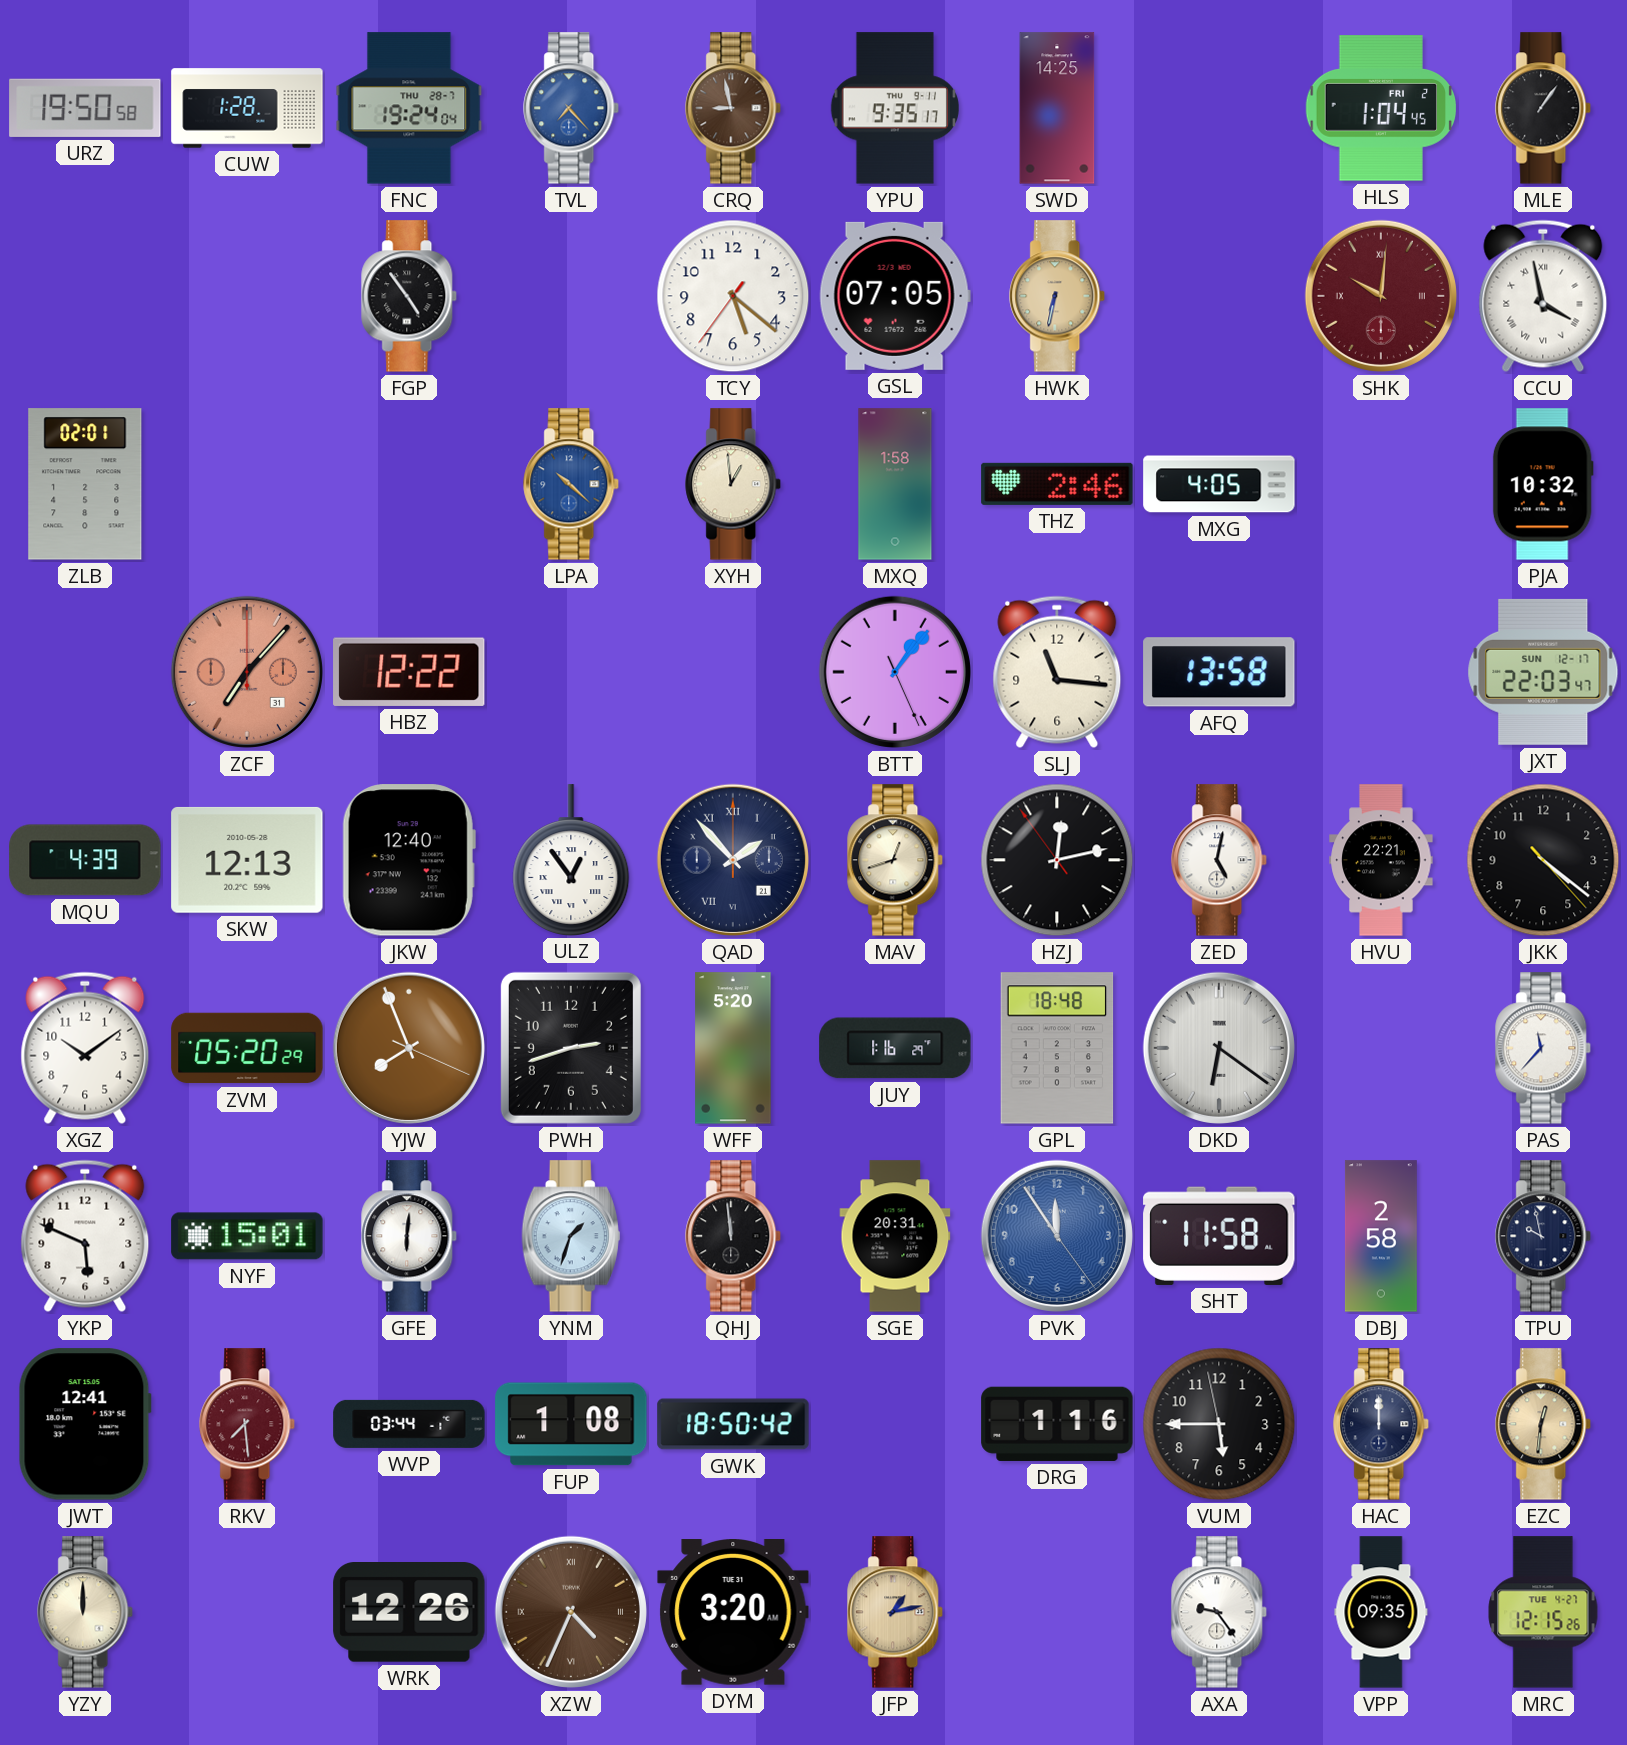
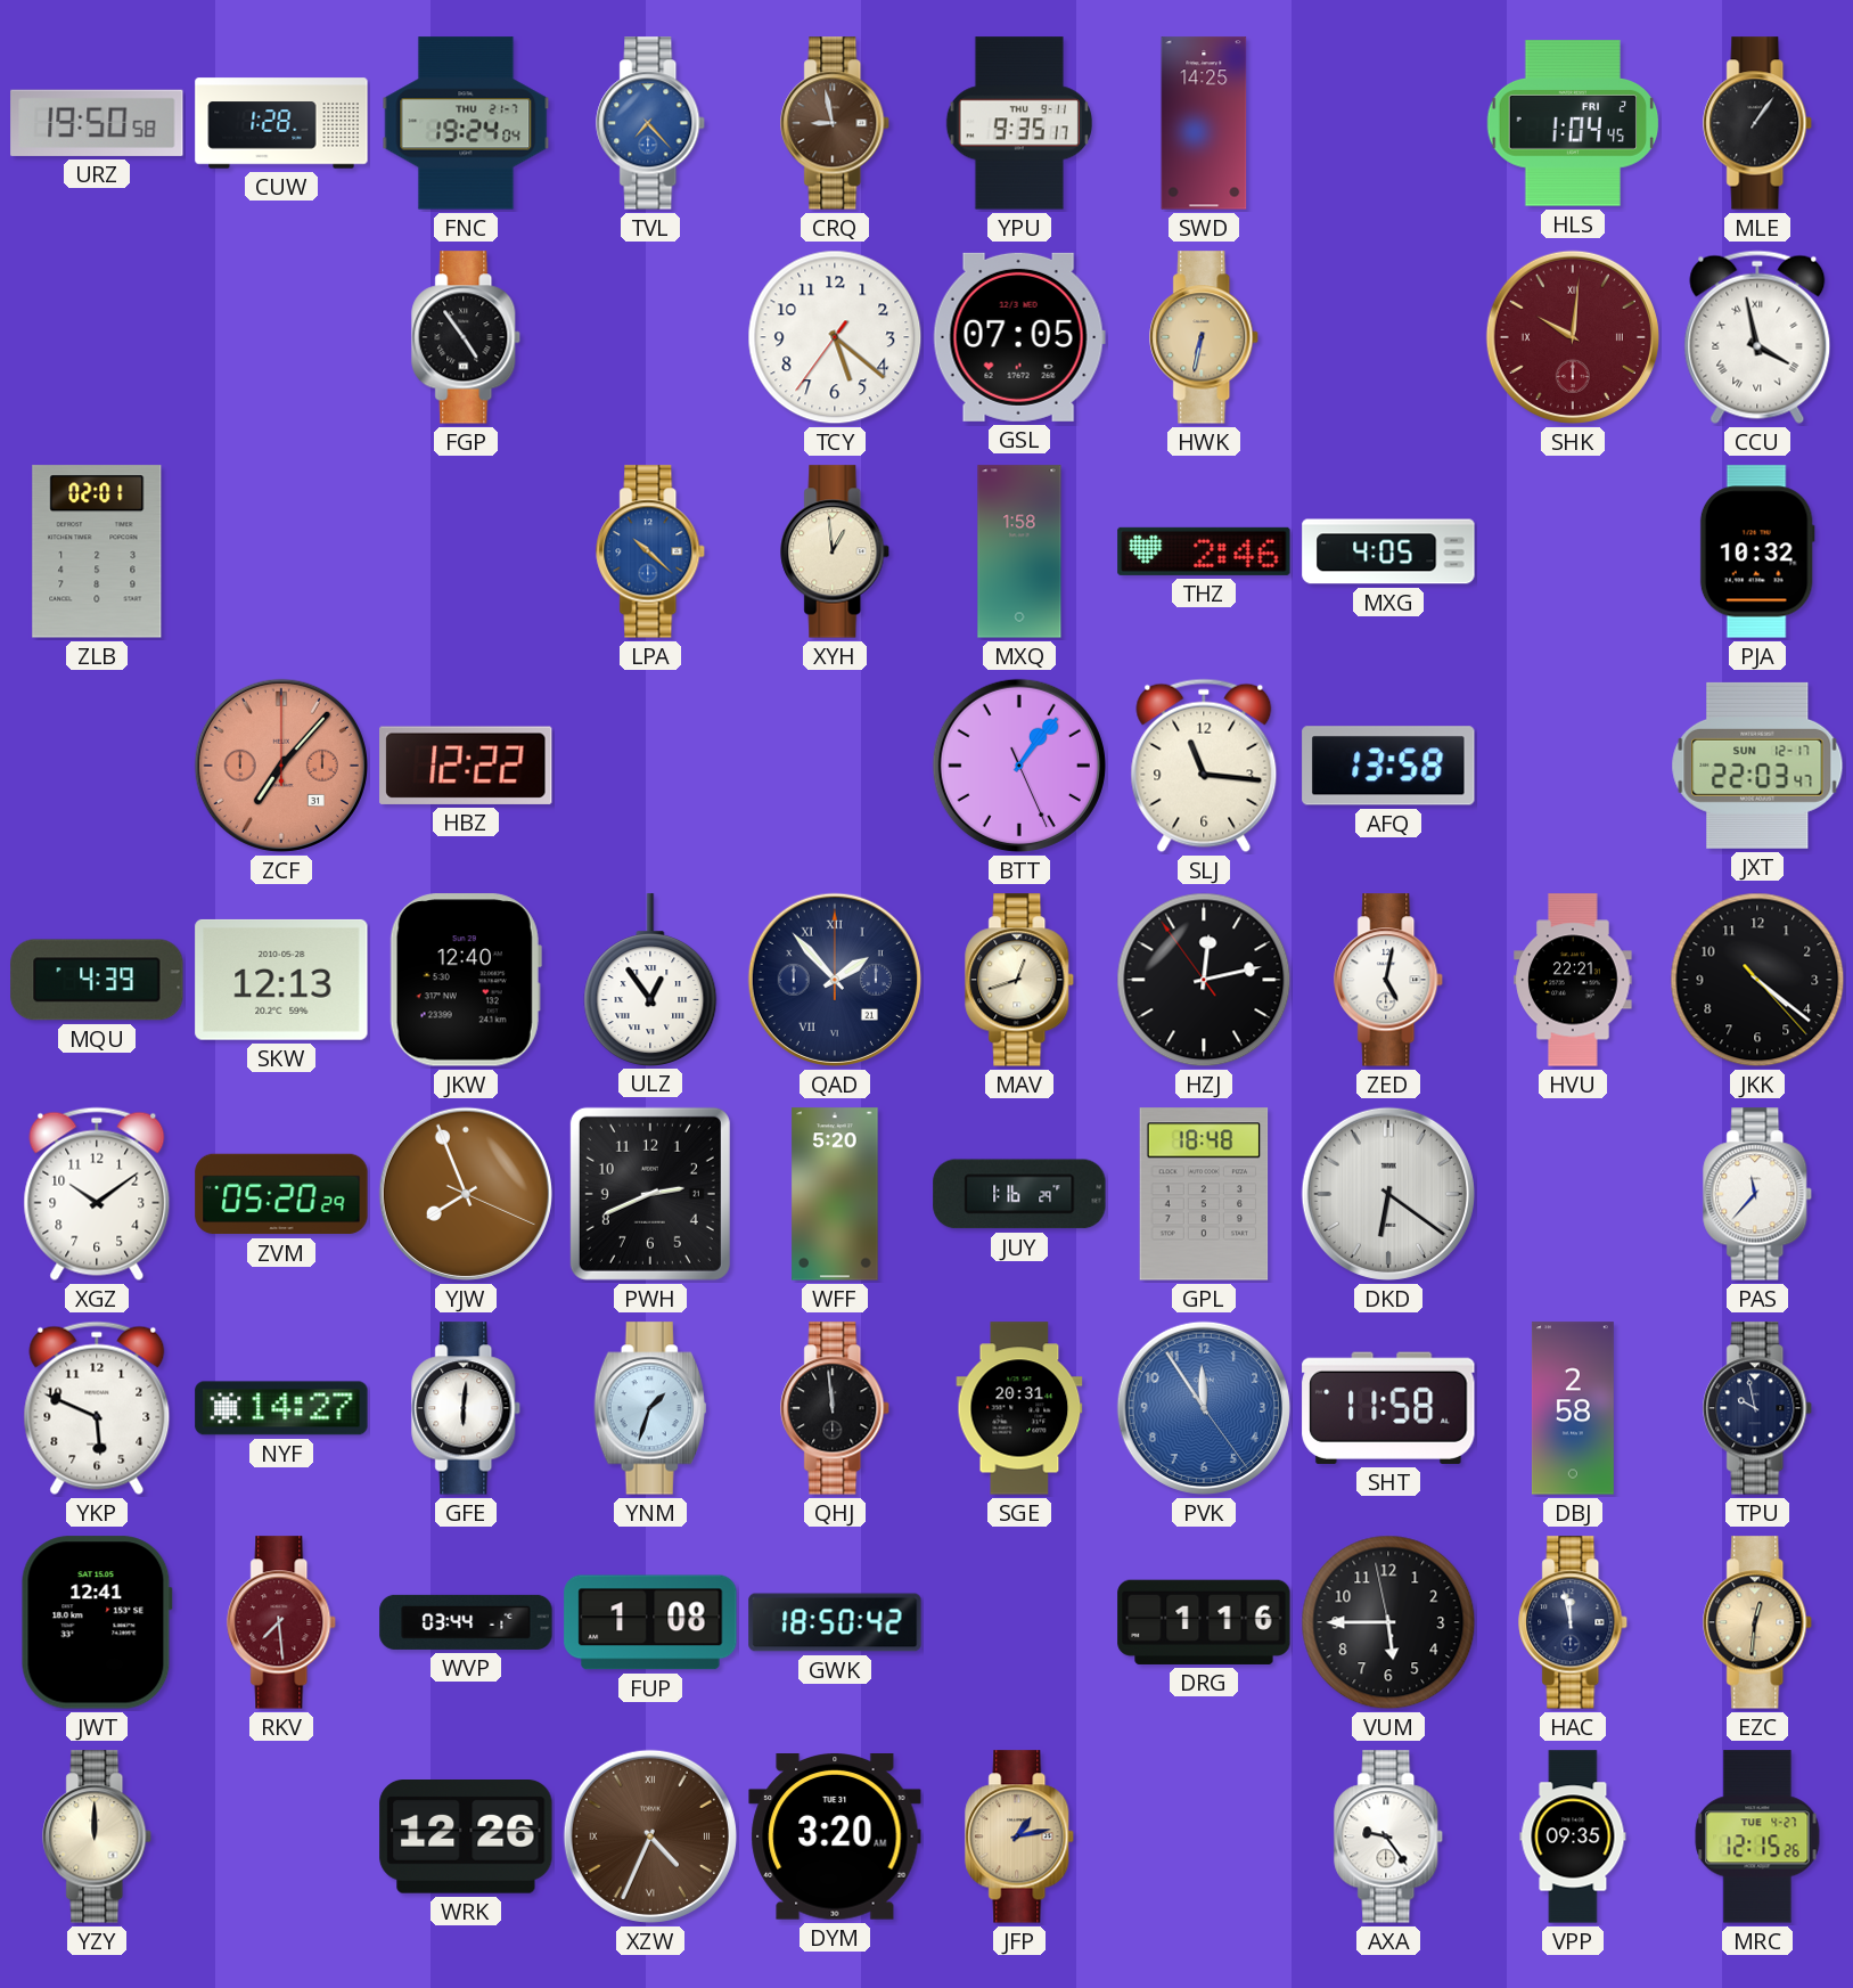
FNC date: THU 28-7 -> THU 21-7
PWH: 2:42 -> 2:41
NYF: 15:01 -> 14:27
HAC: 12:00 -> 11:58
